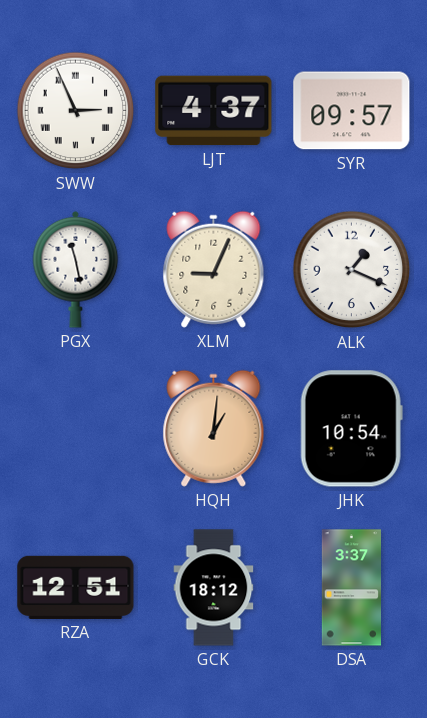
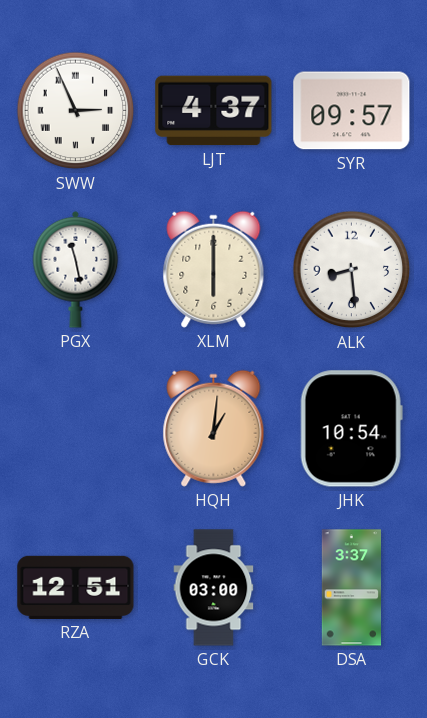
XLM: 9:04 -> 6:00
ALK: 1:19 -> 8:29
GCK: 18:12 -> 03:00
